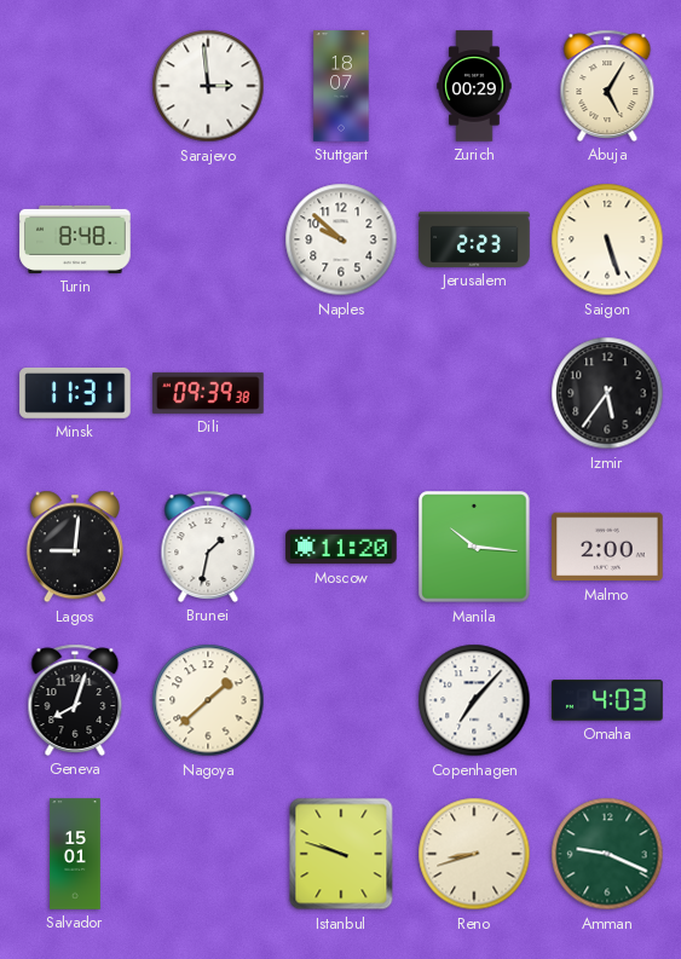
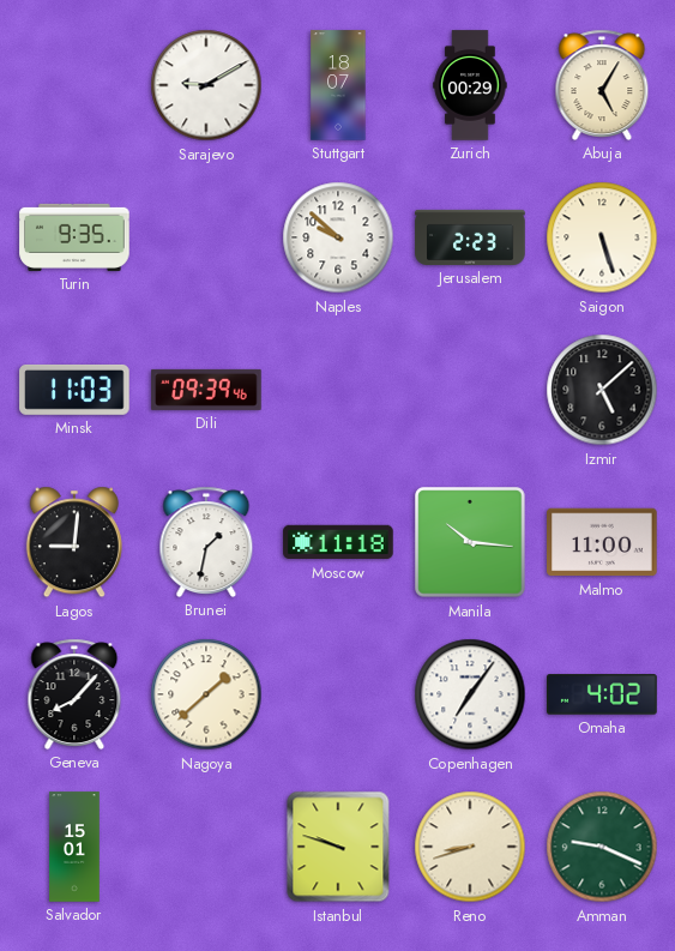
Sarajevo: 2:59 -> 9:10
Turin: 8:48 -> 9:35
Minsk: 11:31 -> 11:03
Dili: 09:39:38 -> 09:39:46
Izmir: 5:36 -> 5:08
Moscow: 11:20 -> 11:18
Malmo: 2:00 -> 11:00
Geneva: 8:03 -> 8:07
Copenhagen: 7:07 -> 7:06
Omaha: 4:03 -> 4:02
